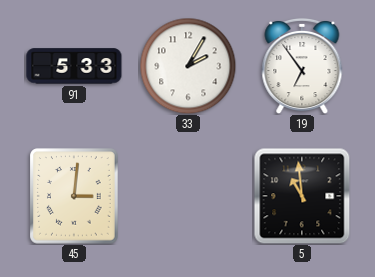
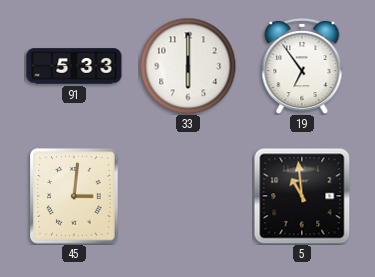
33: 2:05 -> 6:00
